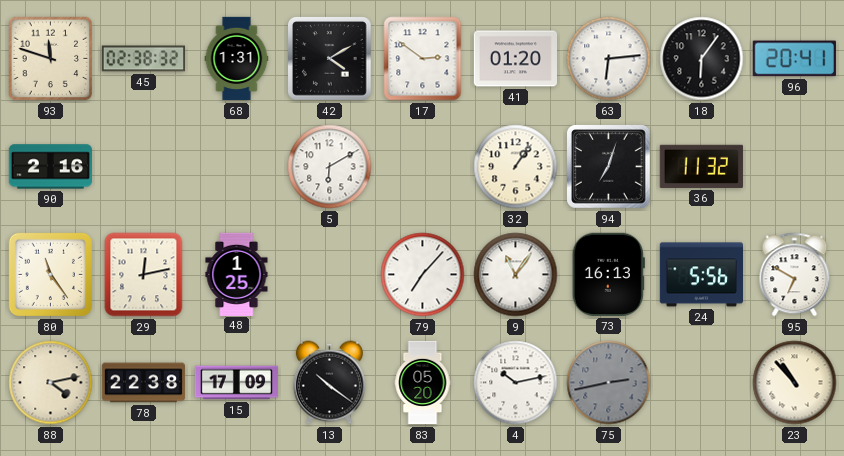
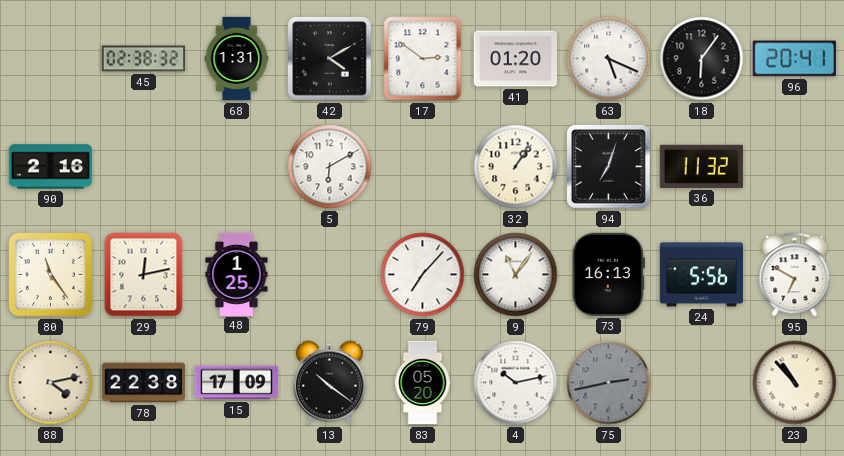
93: 11:48 -> none
63: 6:14 -> 5:19
